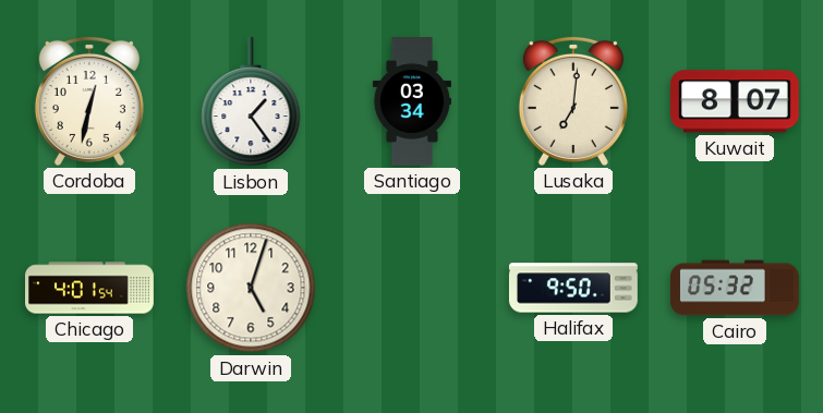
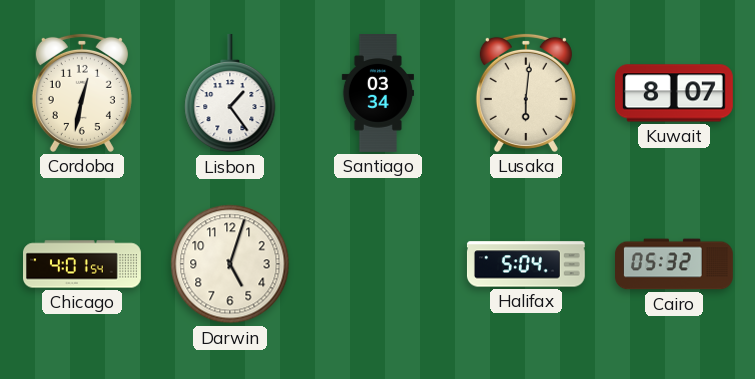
Lusaka: 7:01 -> 6:01
Halifax: 9:50 -> 5:04
